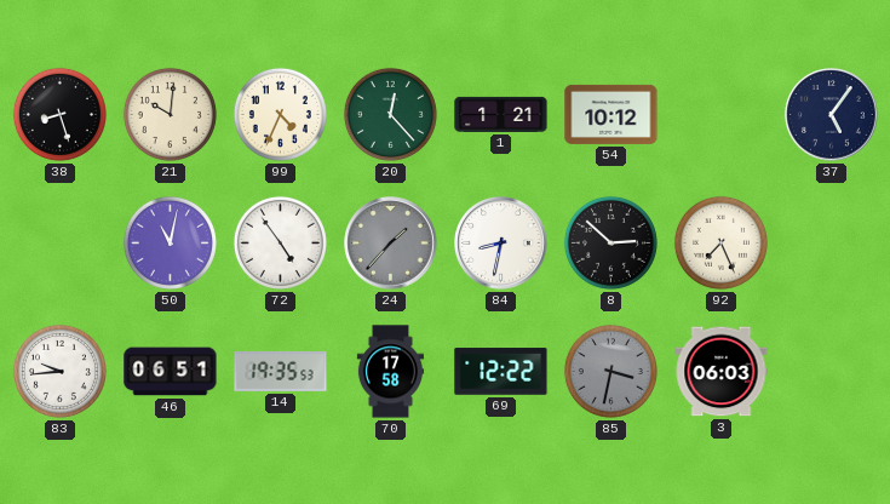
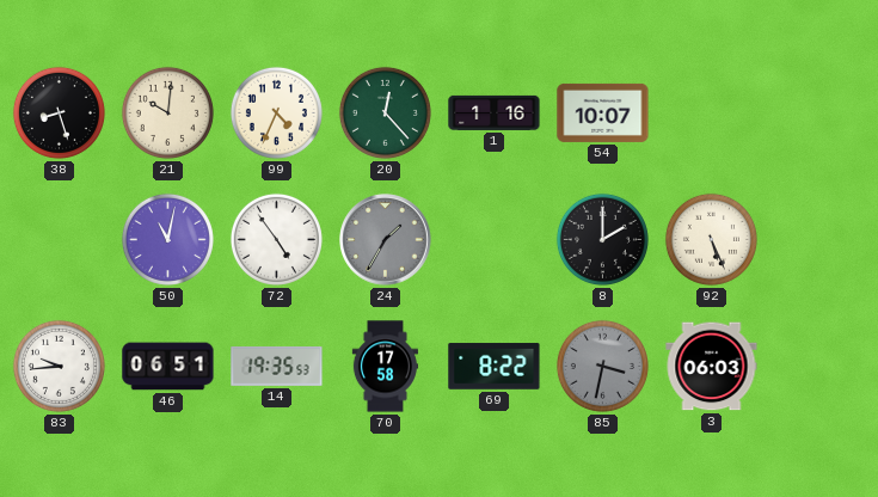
1: 1:21 -> 1:16
54: 10:12 -> 10:07
37: 5:06 -> none
24: 1:37 -> 1:35
84: 8:32 -> none
8: 2:52 -> 2:00
92: 7:26 -> 5:26
69: 12:22 -> 8:22
